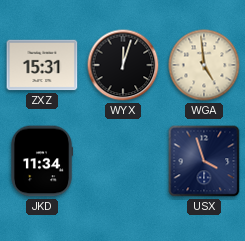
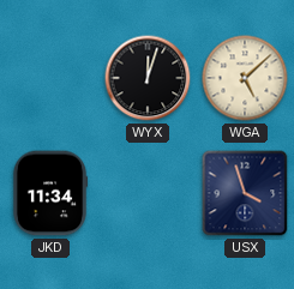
ZXZ: 15:31 -> none
WGA: 4:59 -> 5:08
